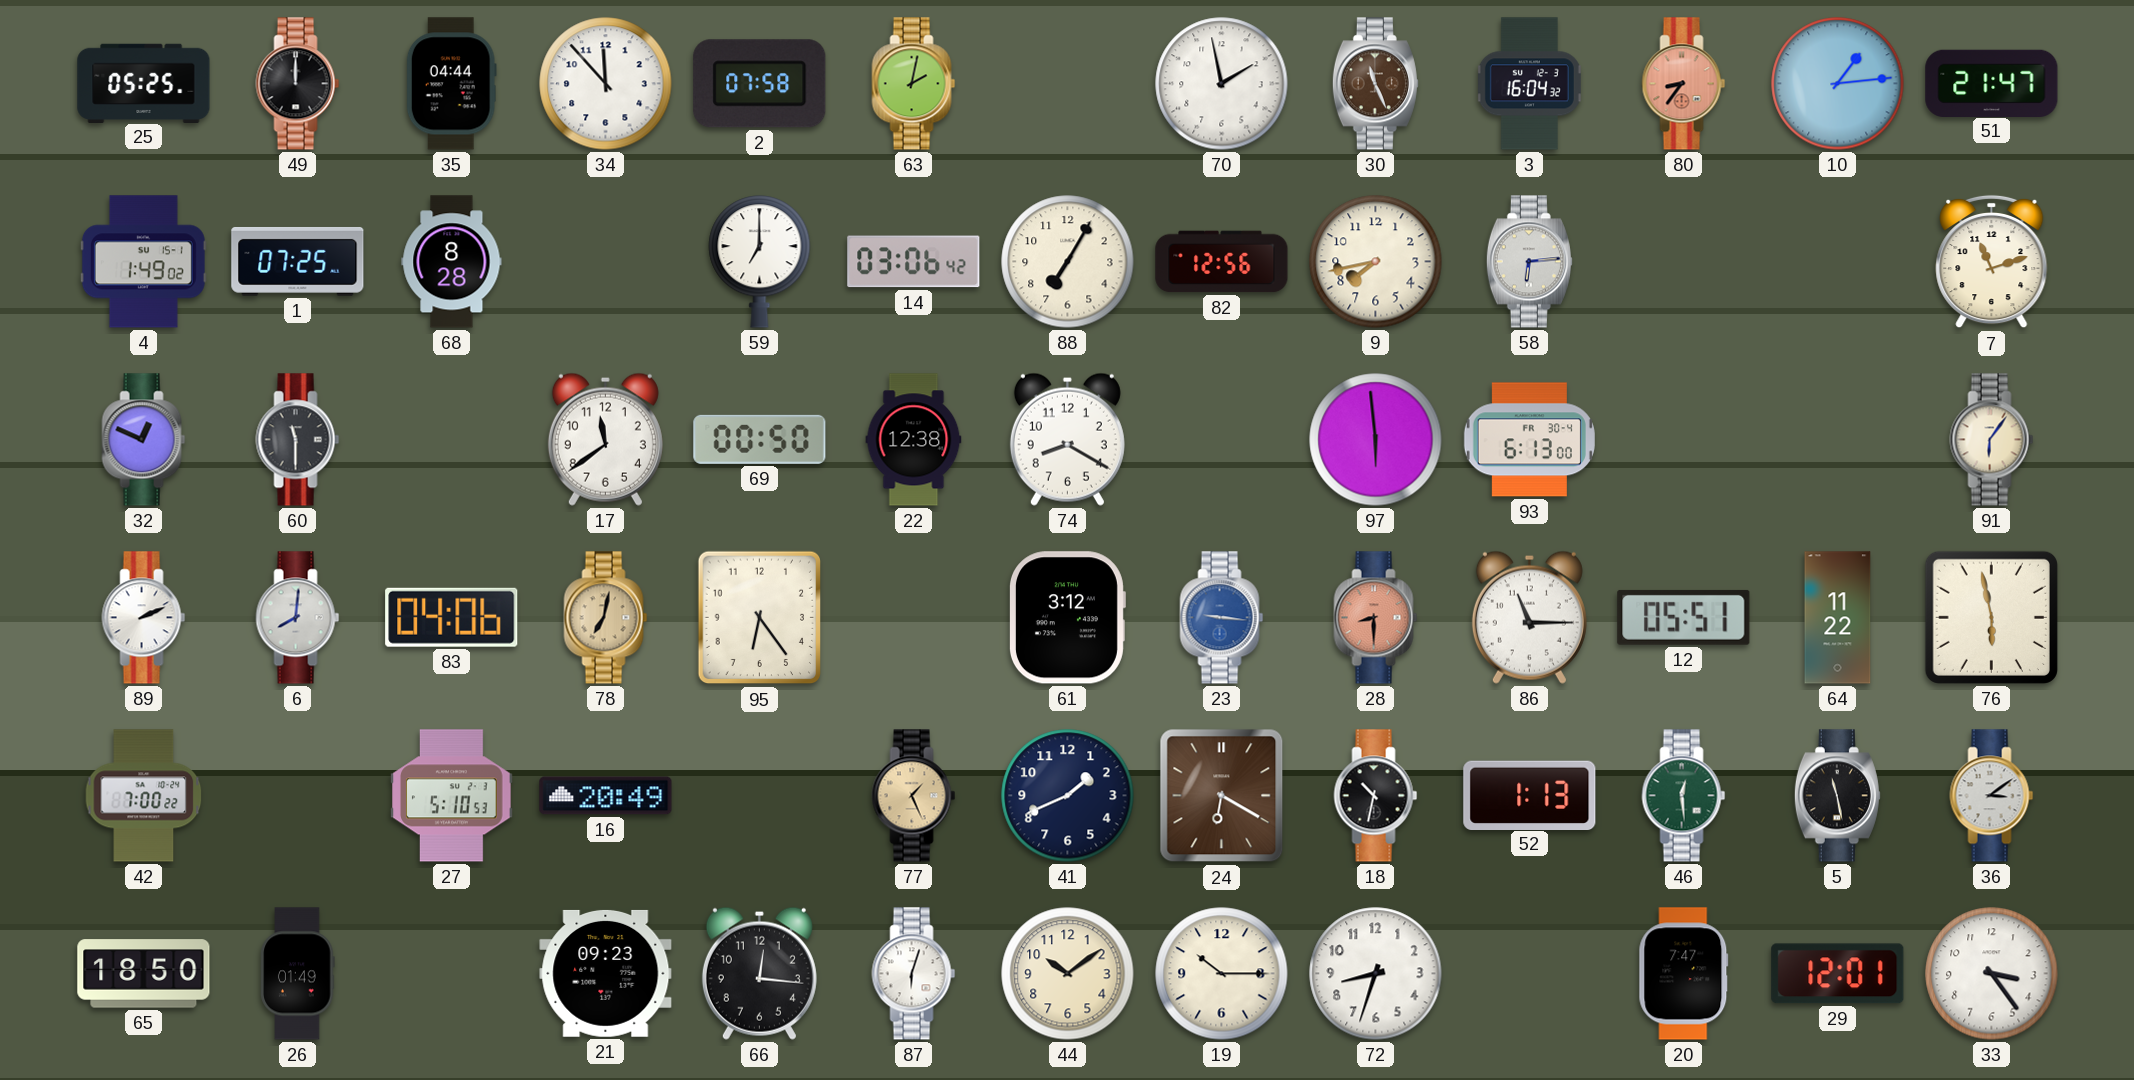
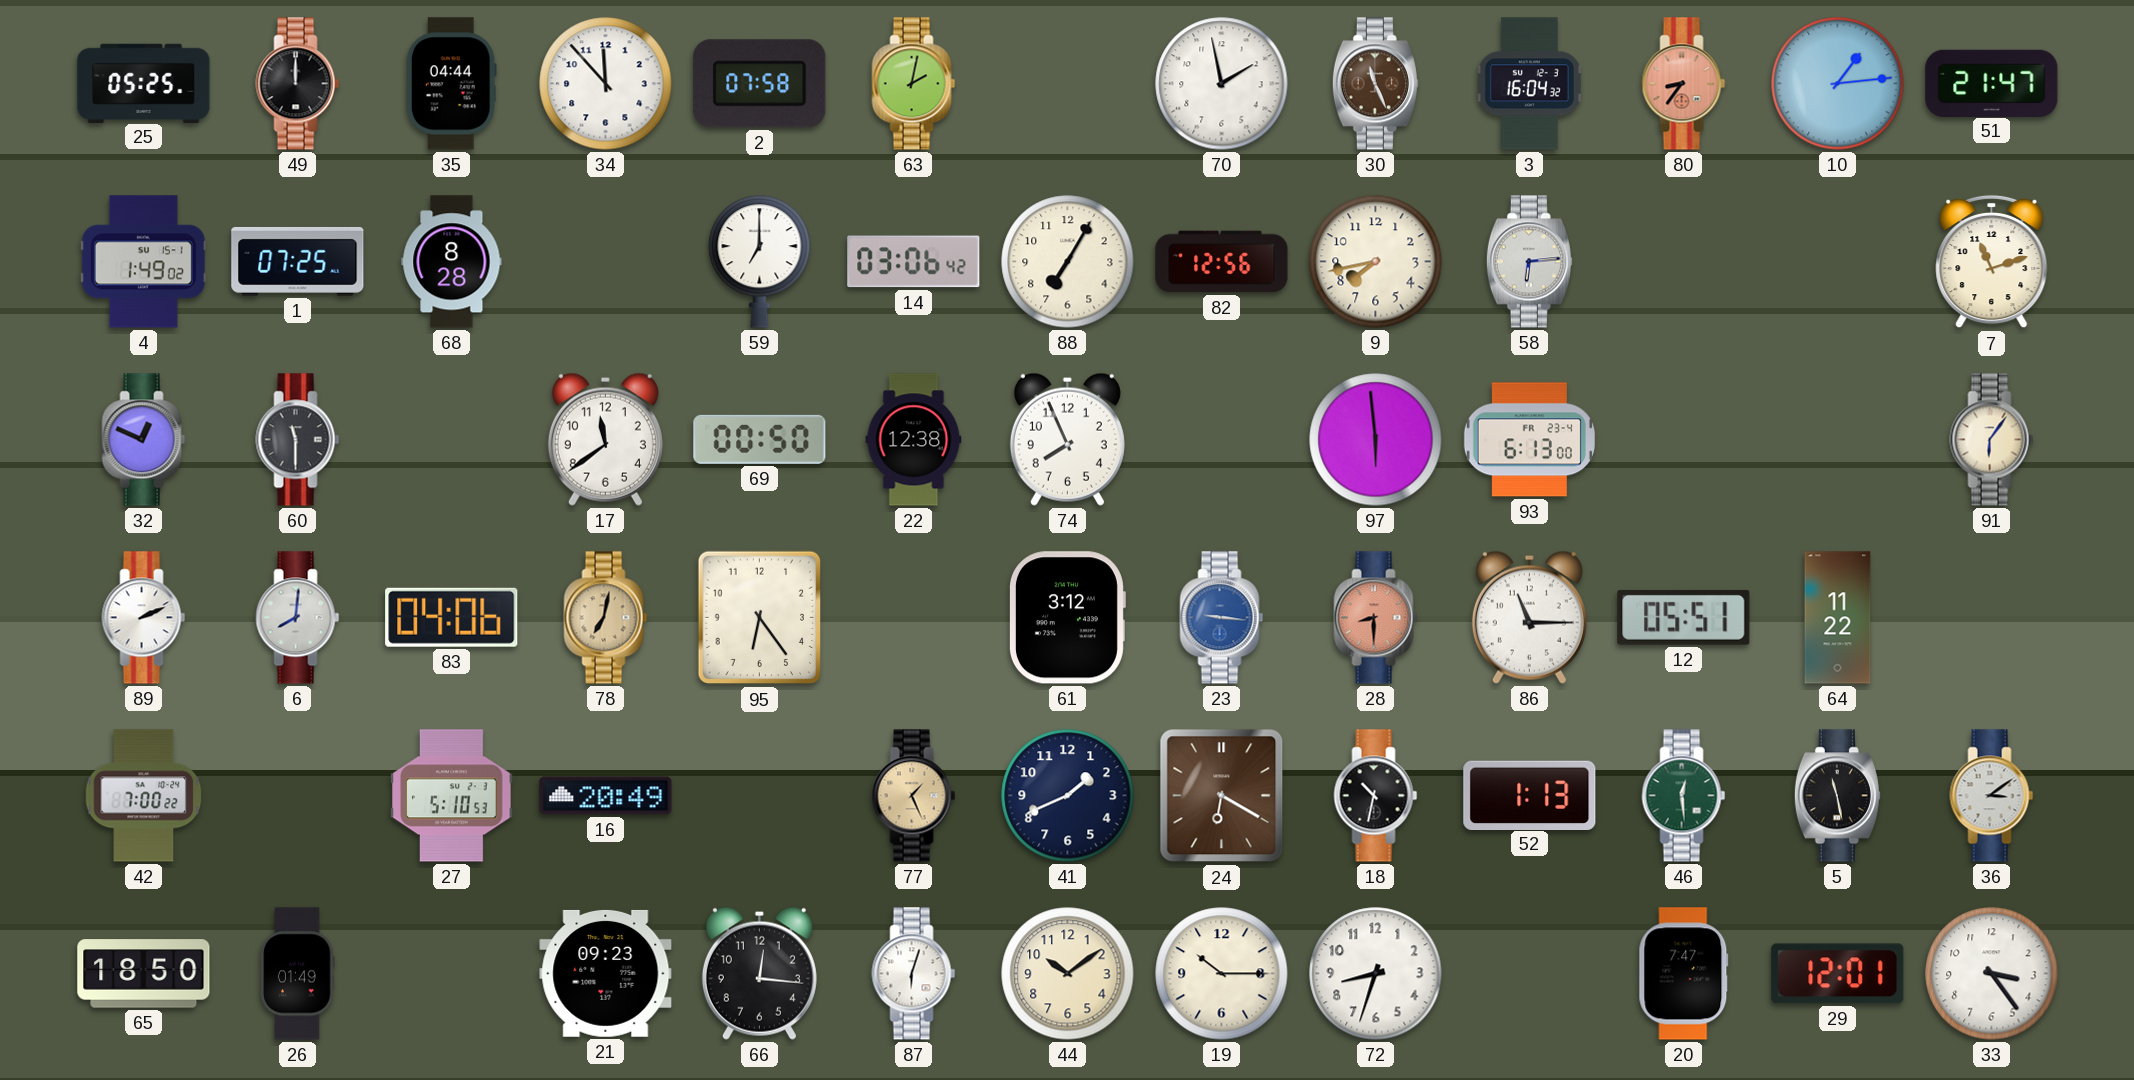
74: 8:20 -> 7:56
93 date: FR 30-4 -> FR 23-4
76: 5:58 -> none
